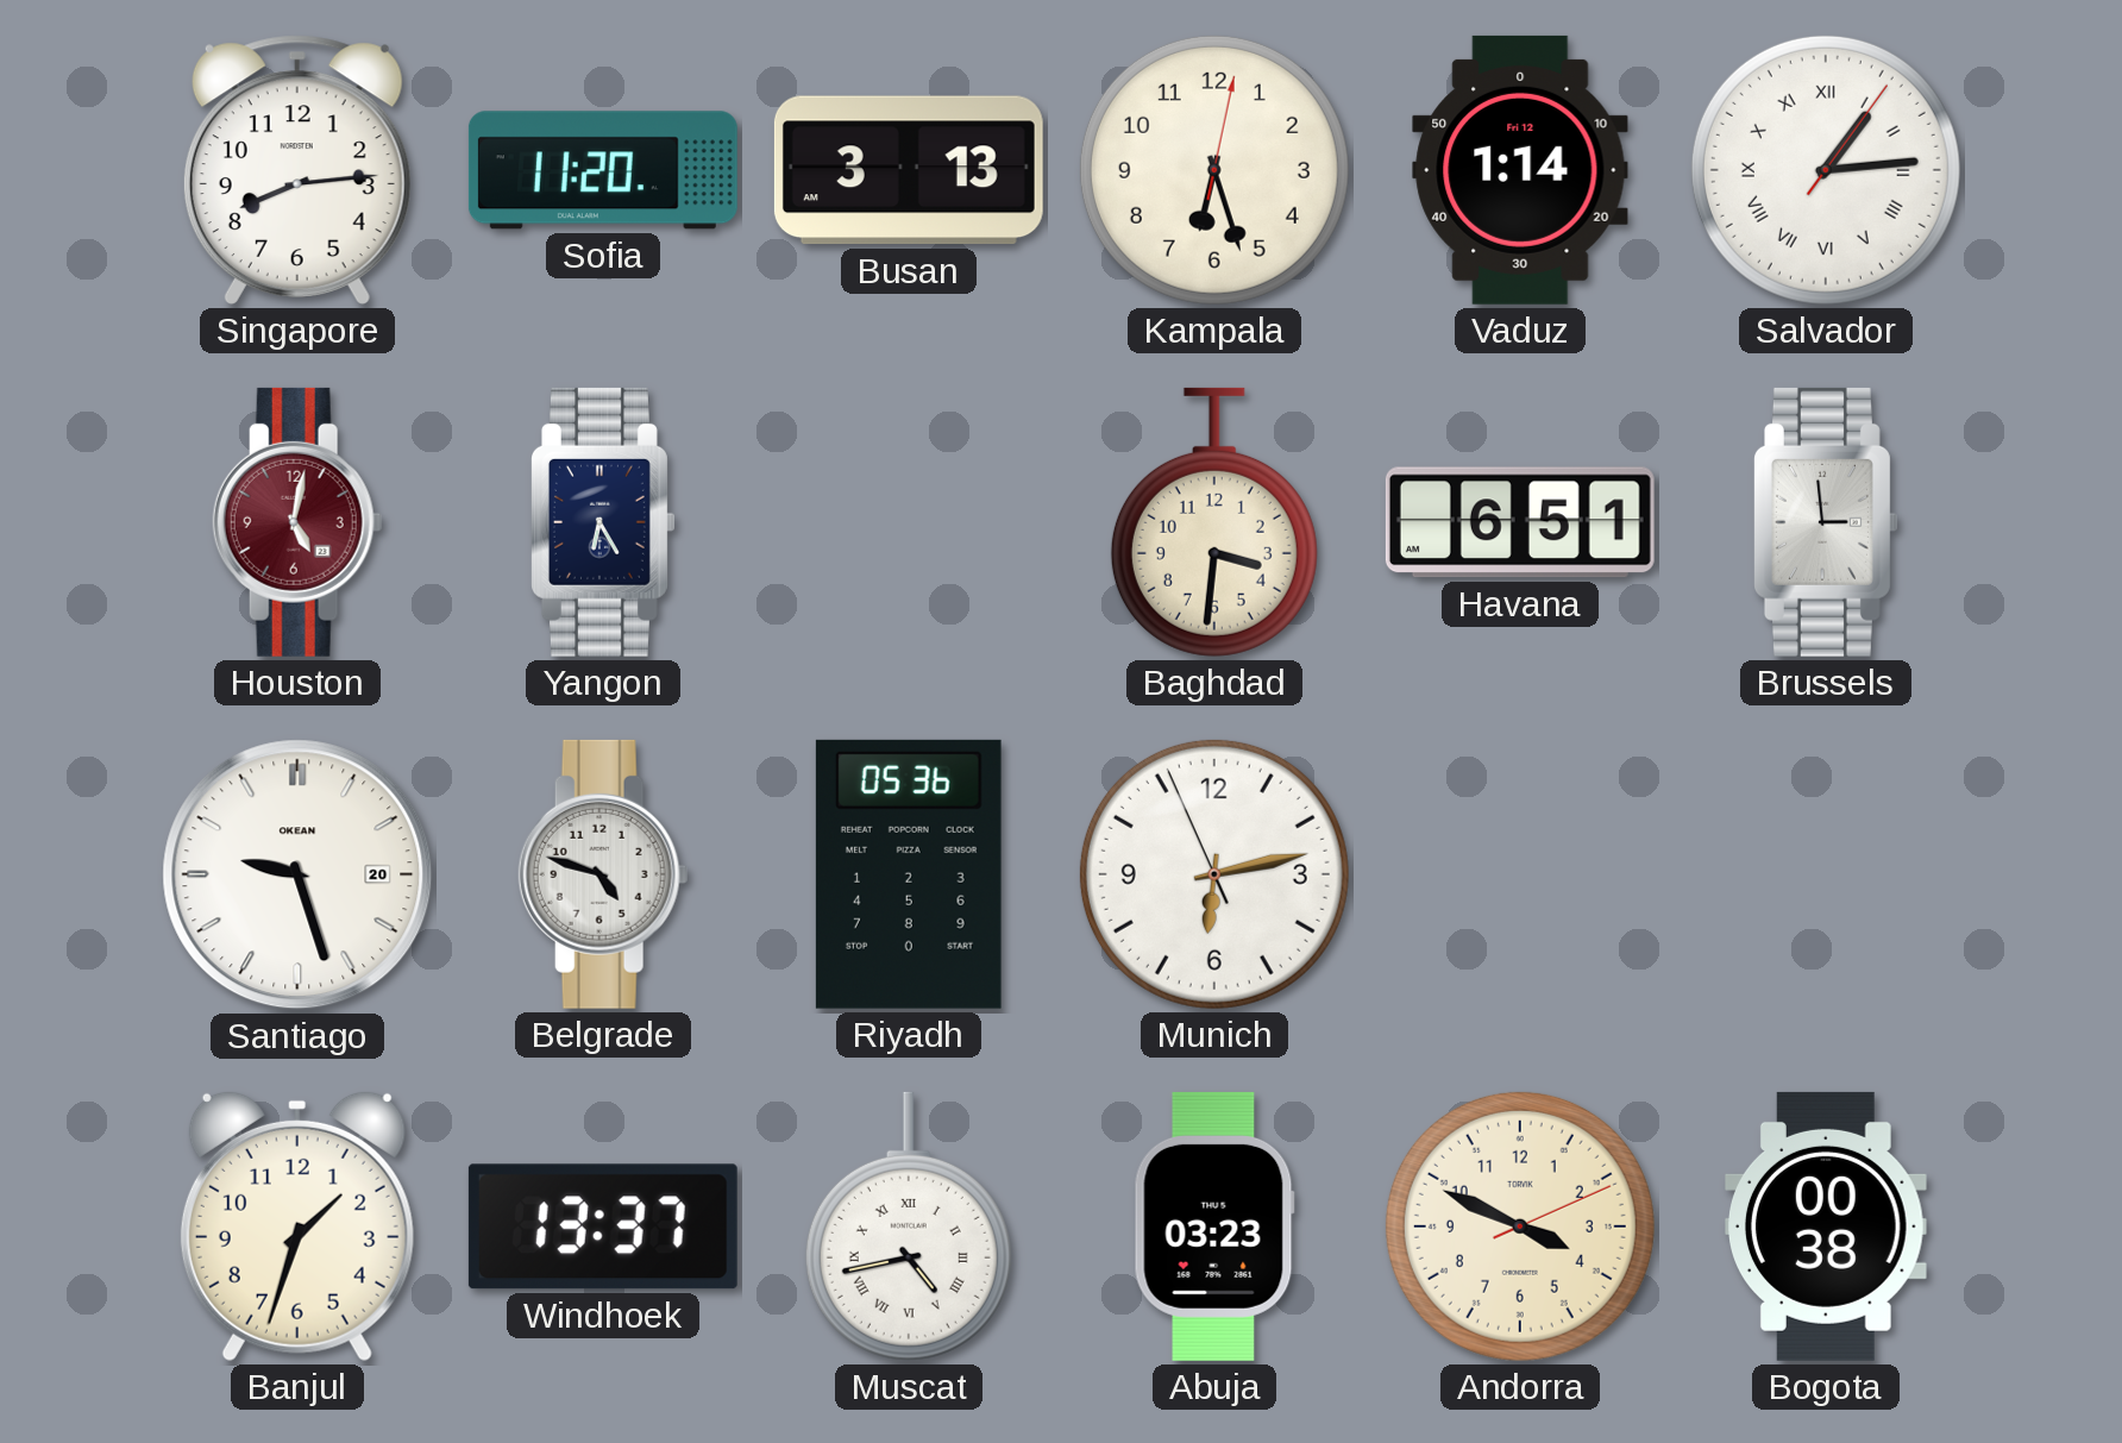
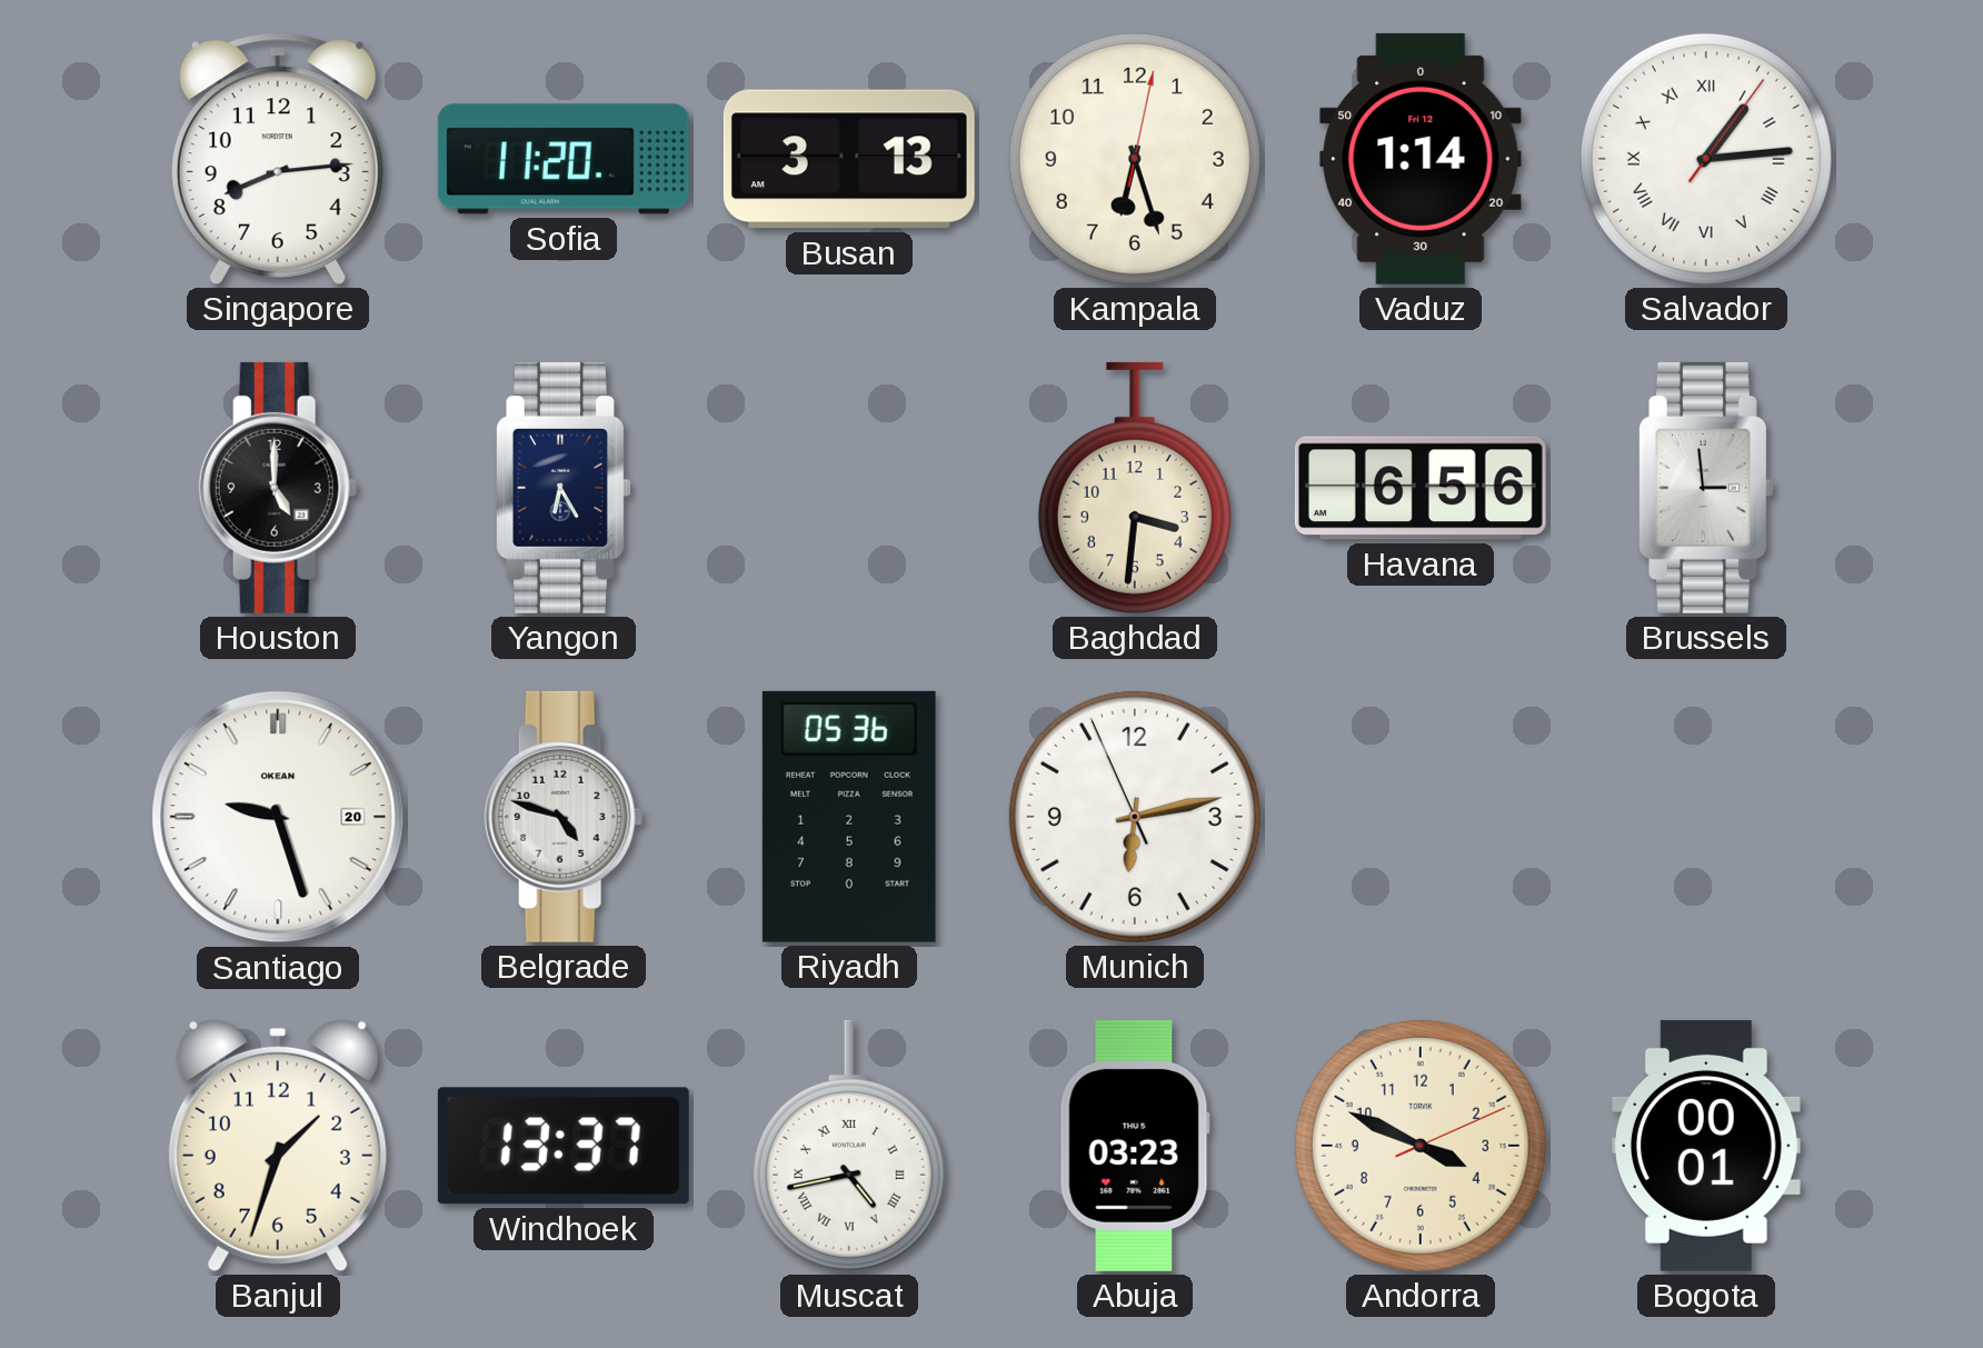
Houston: 5:02 -> 5:00
Houston dial: burgundy -> black
Havana: 6:51 -> 6:56
Bogota: 00:38 -> 00:01
